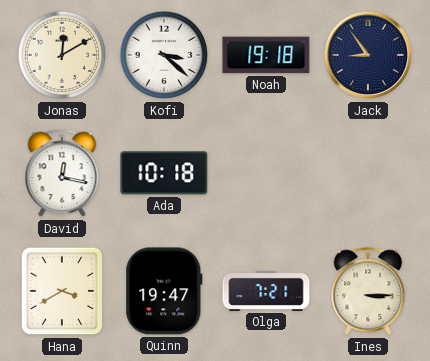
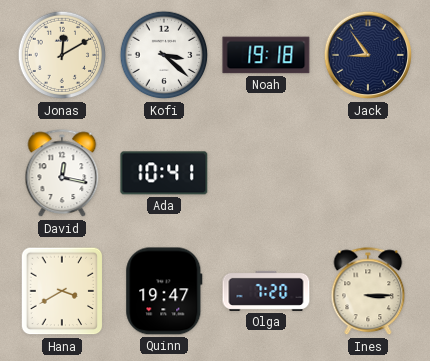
Ada: 10:18 -> 10:41
Olga: 7:21 -> 7:20
